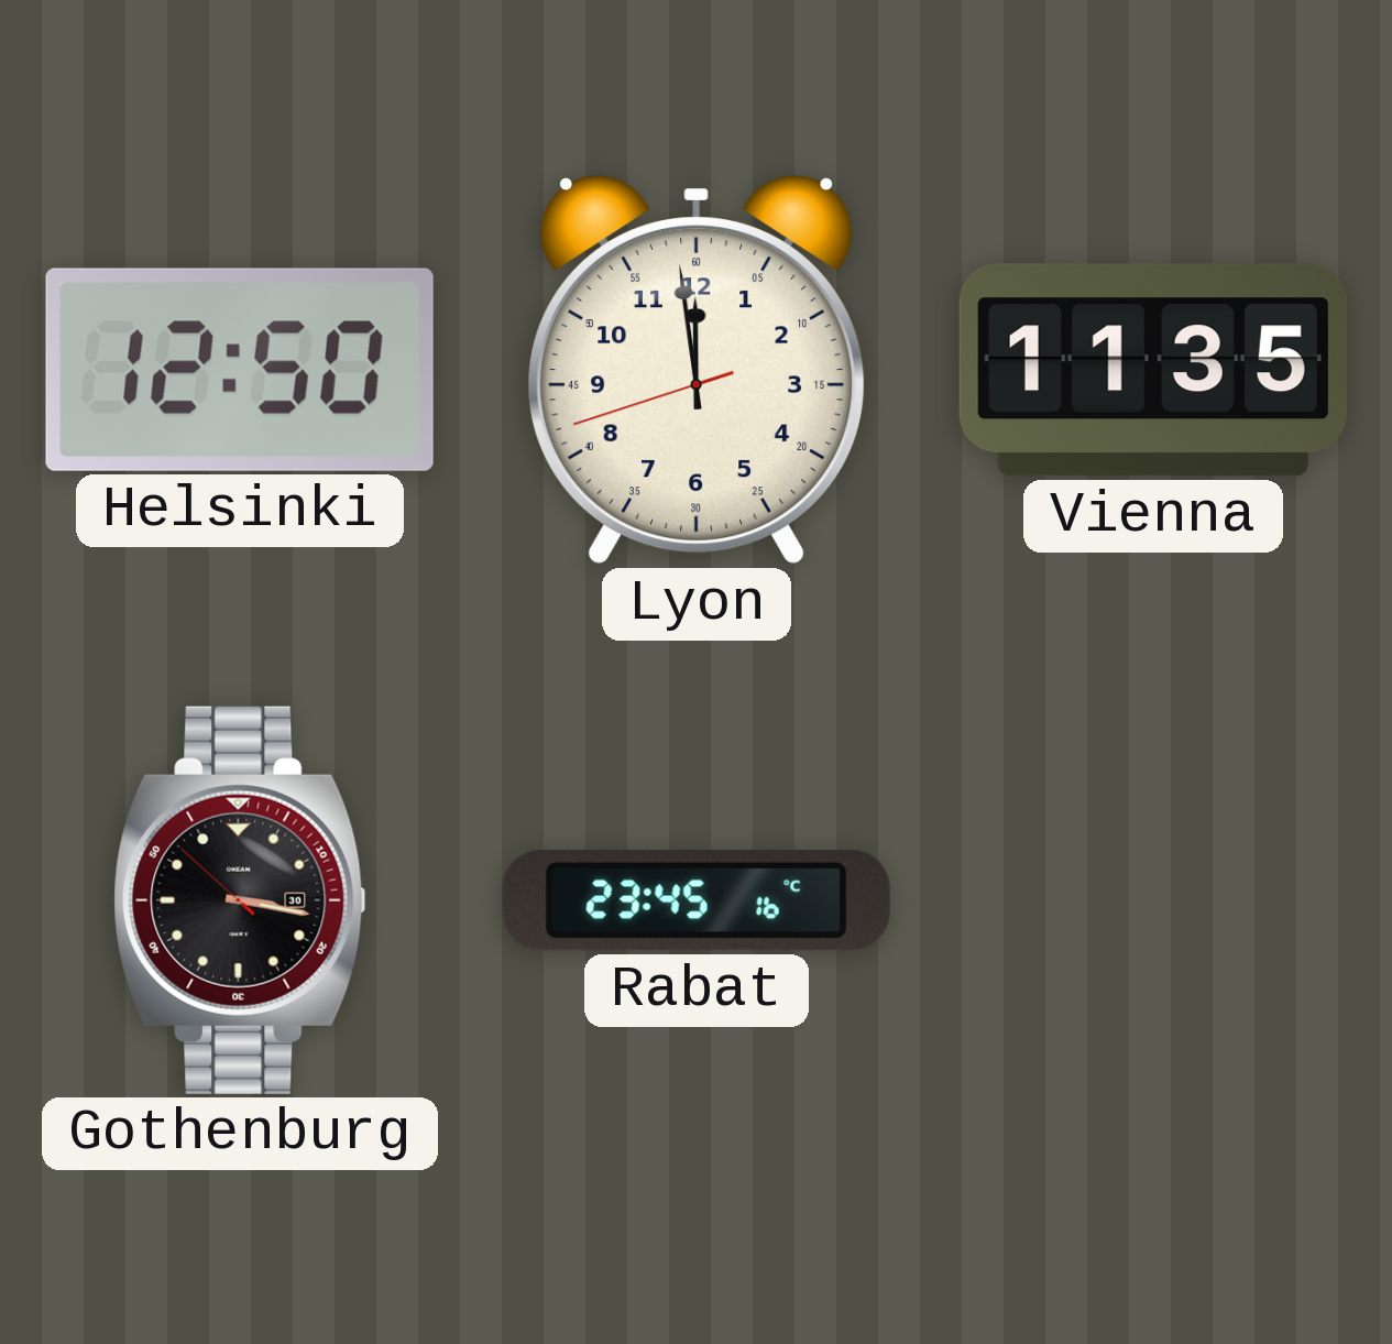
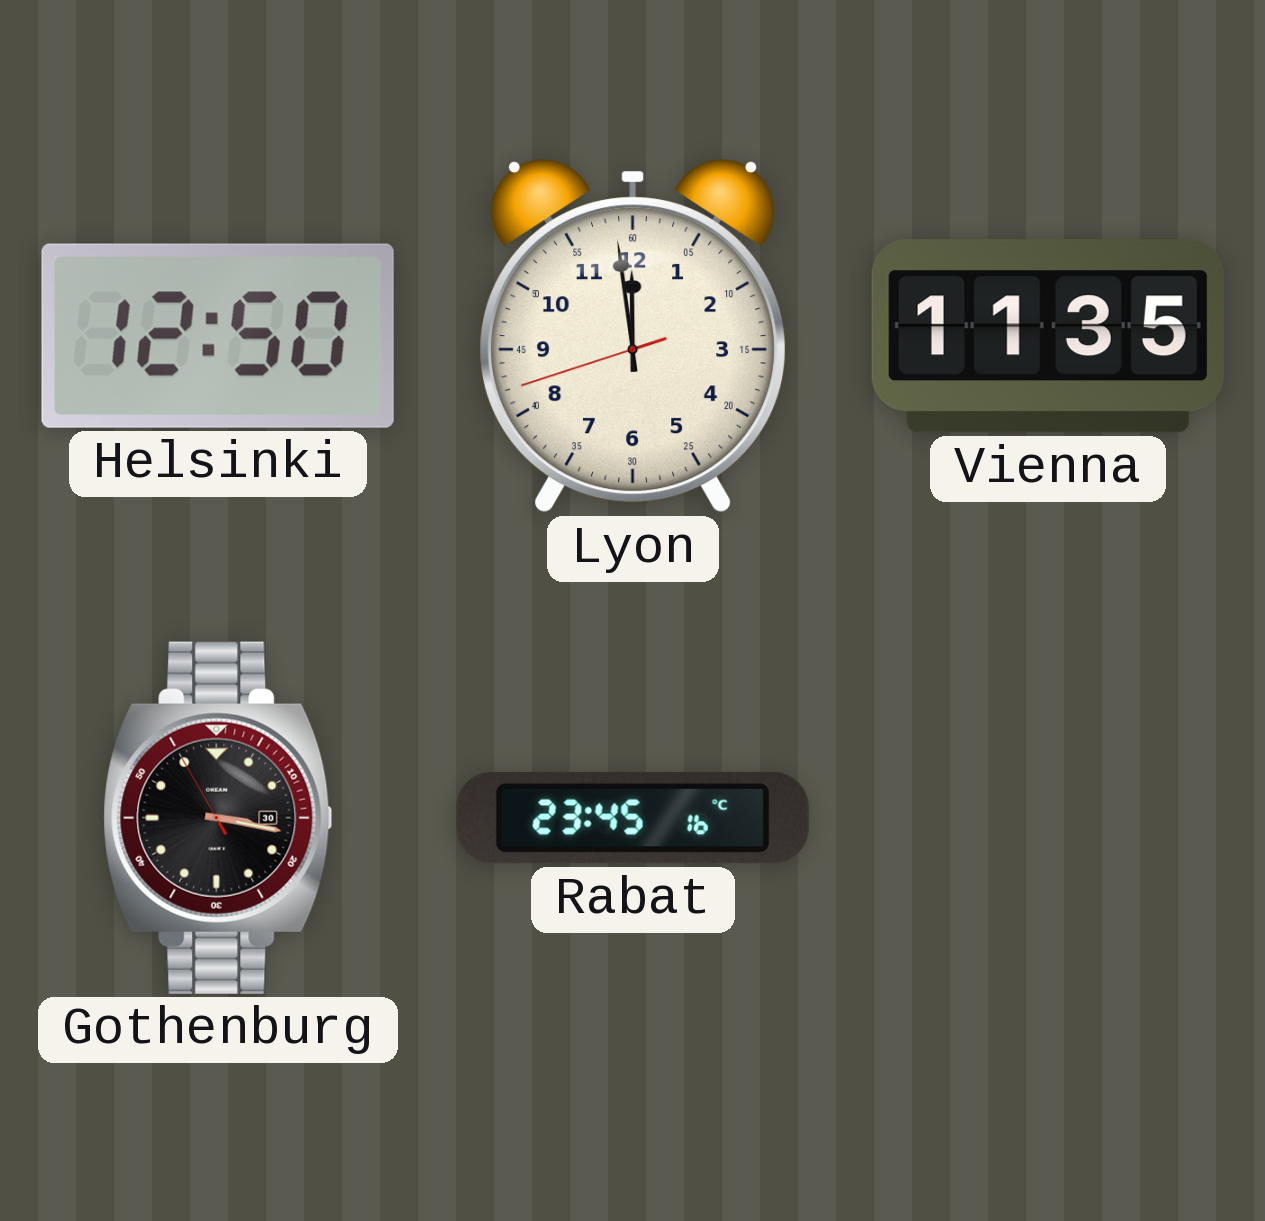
Gothenburg: 3:16:52 -> 3:16:55
